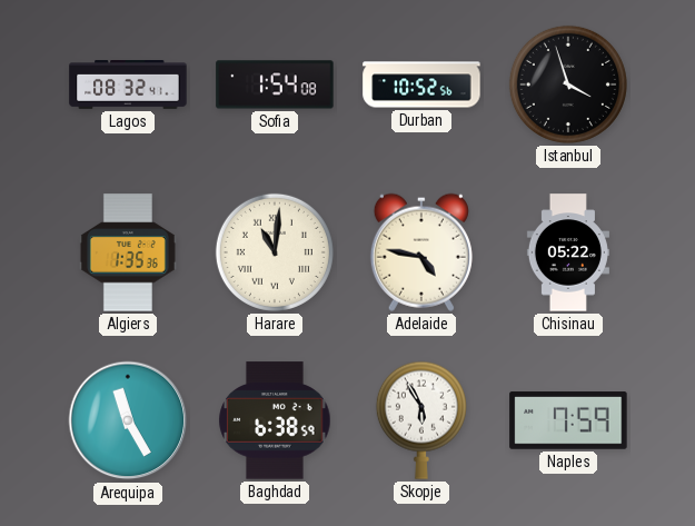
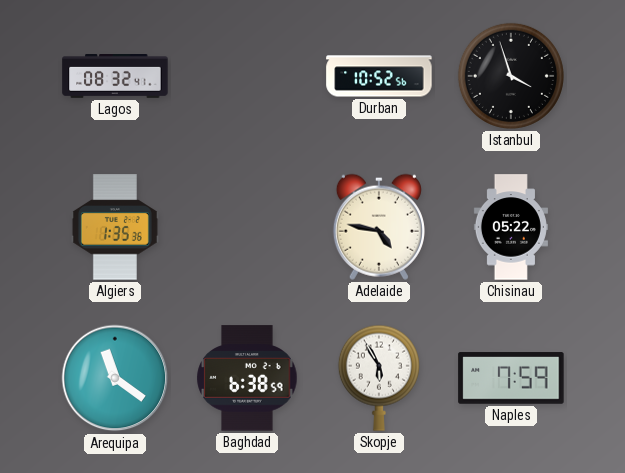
Sofia: 1:54 -> none
Harare: 11:01 -> none
Arequipa: 11:25 -> 11:21
